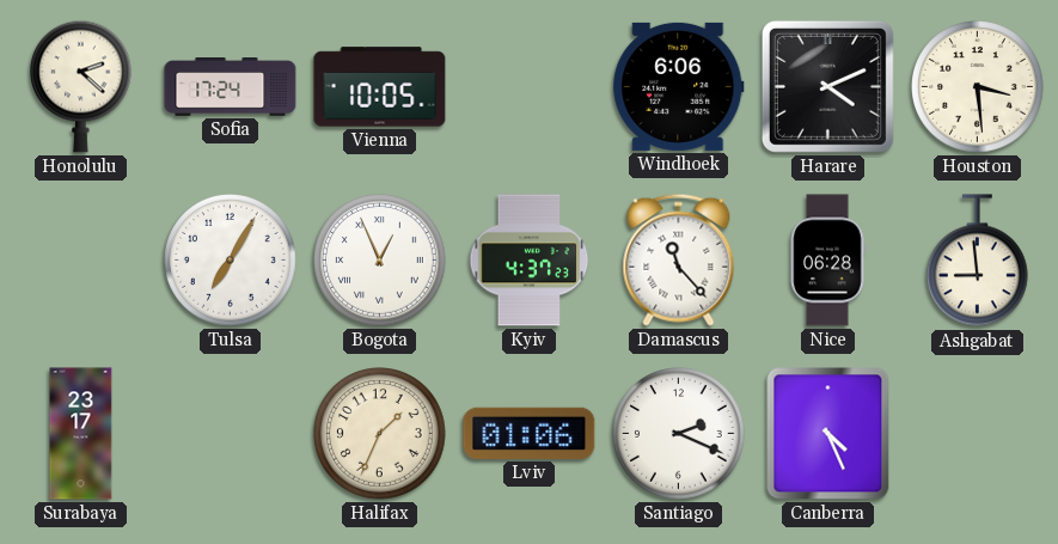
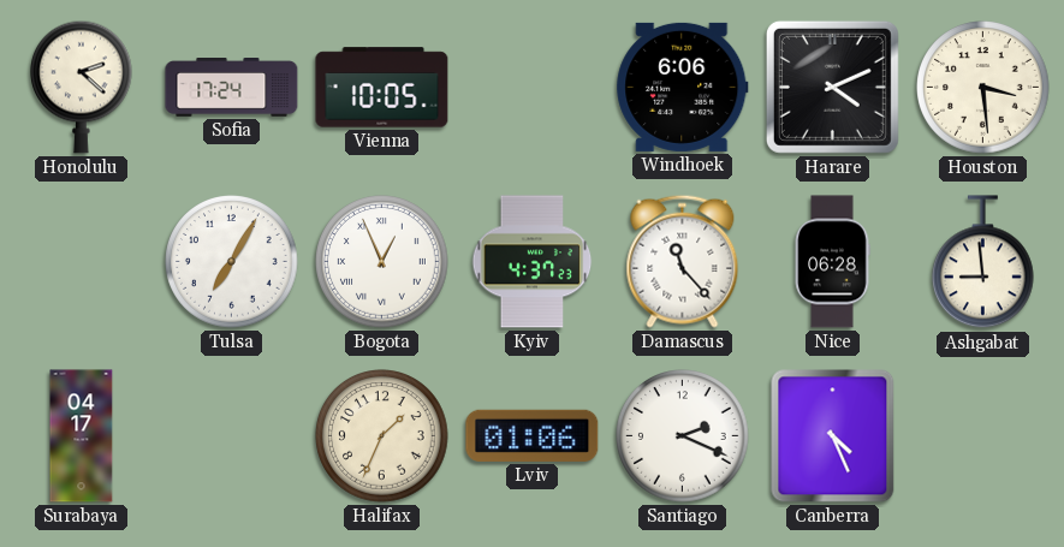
Surabaya: 23:17 -> 04:17
